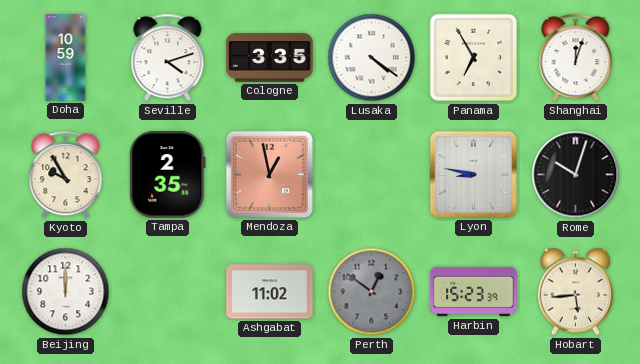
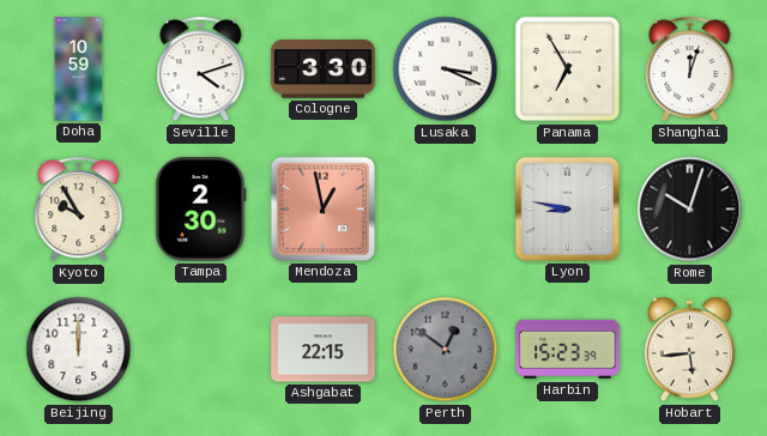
Cologne: 3:35 -> 3:30
Lusaka: 4:21 -> 3:19
Tampa: 2:35 -> 2:30
Ashgabat: 11:02 -> 22:15
